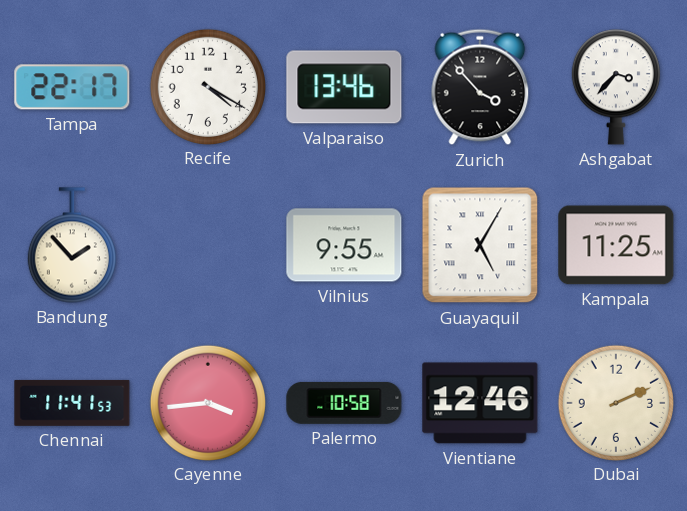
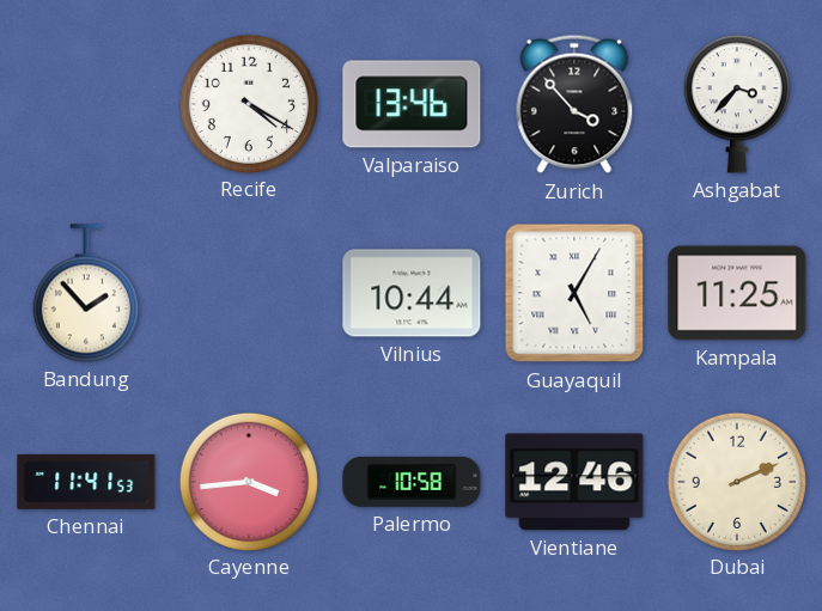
Tampa: 22:17 -> none
Vilnius: 9:55 -> 10:44
